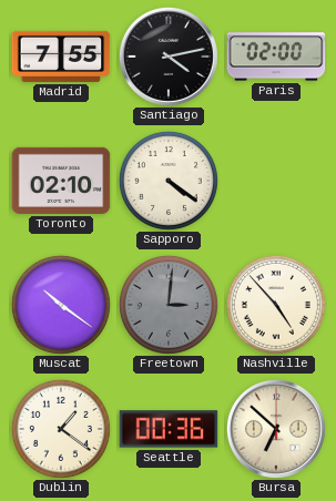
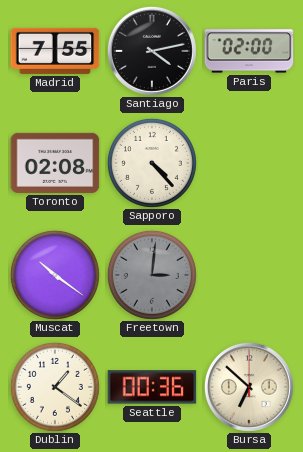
Toronto: 02:10 -> 02:08
Sapporo: 4:21 -> 4:23
Nashville: 4:53 -> none
